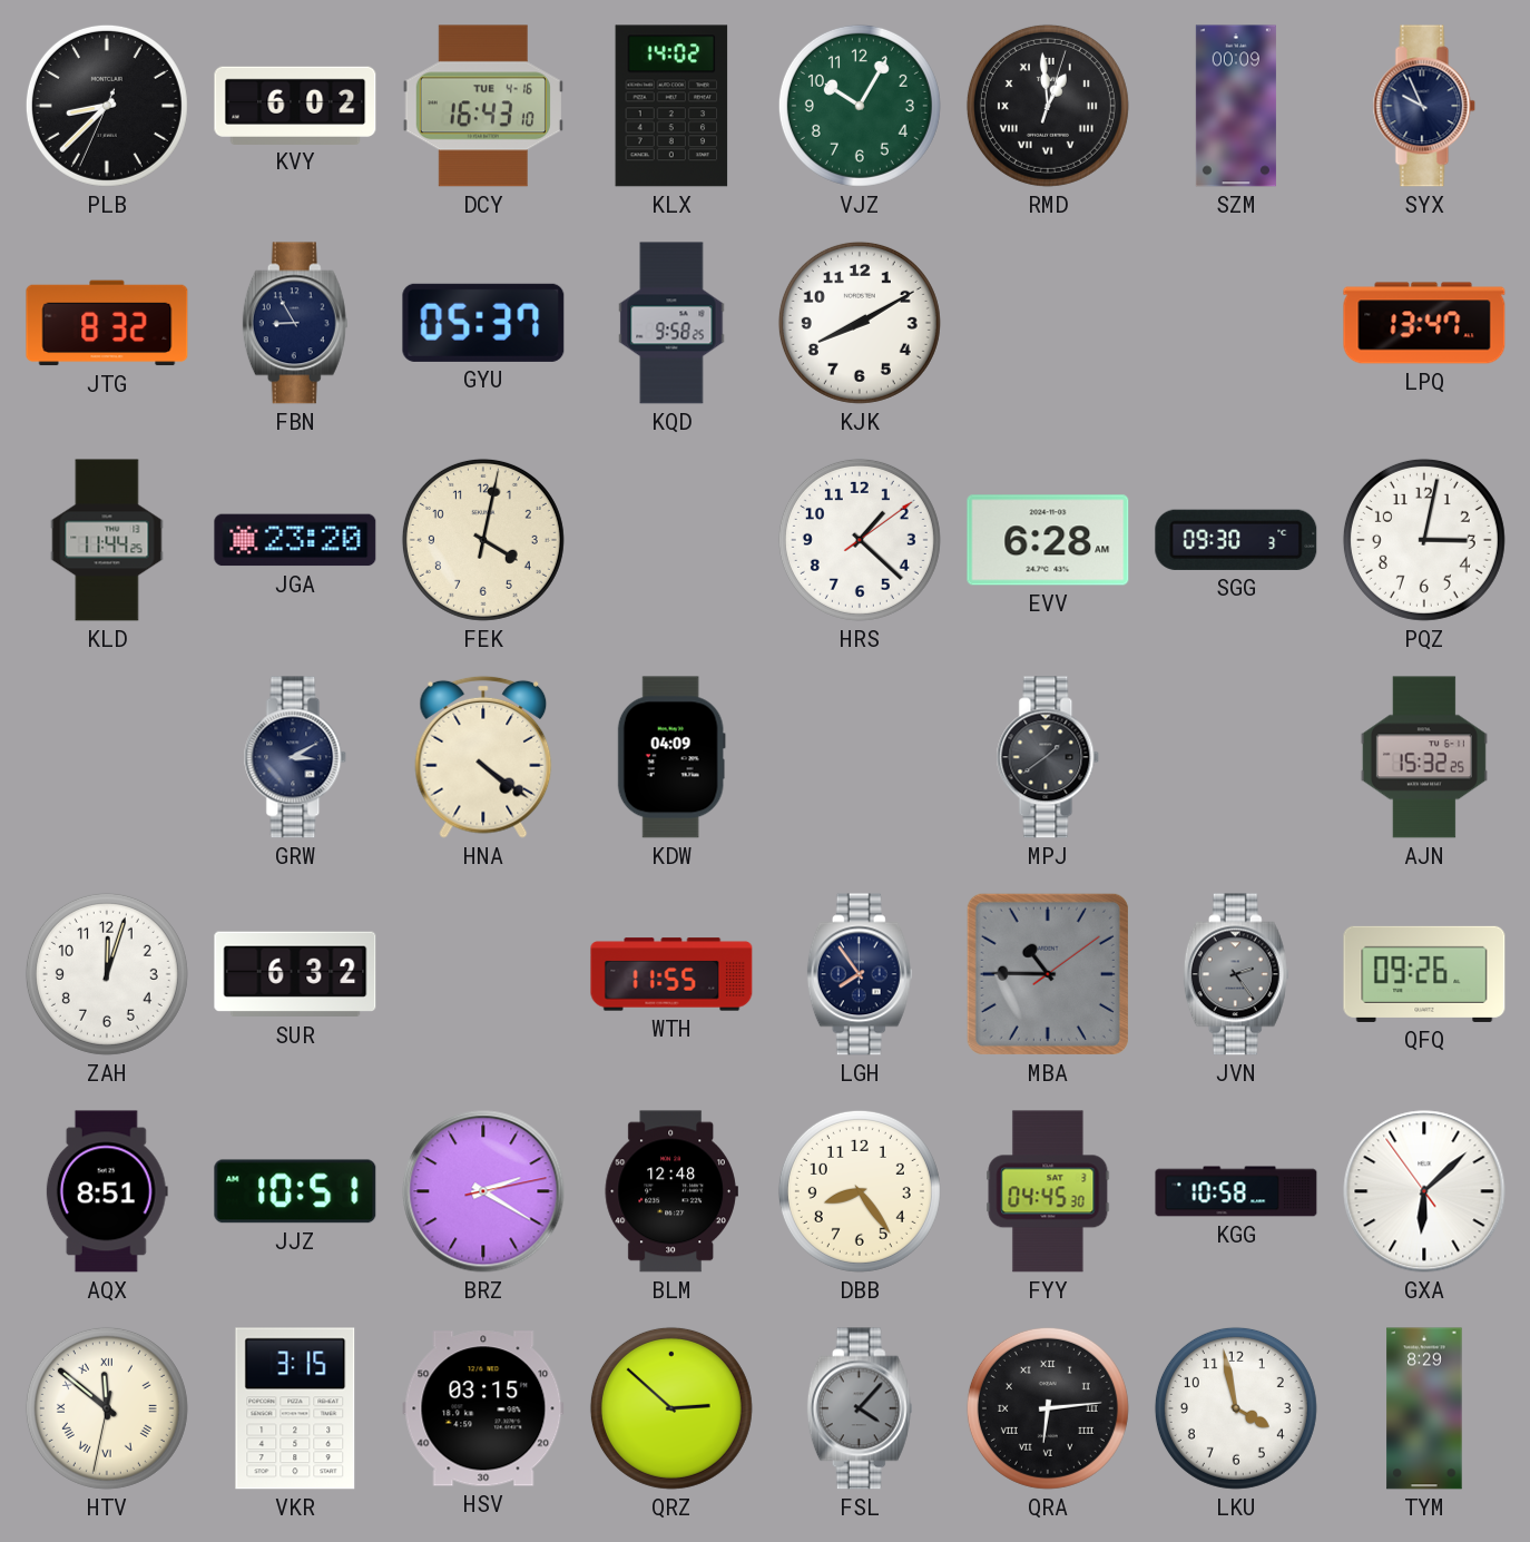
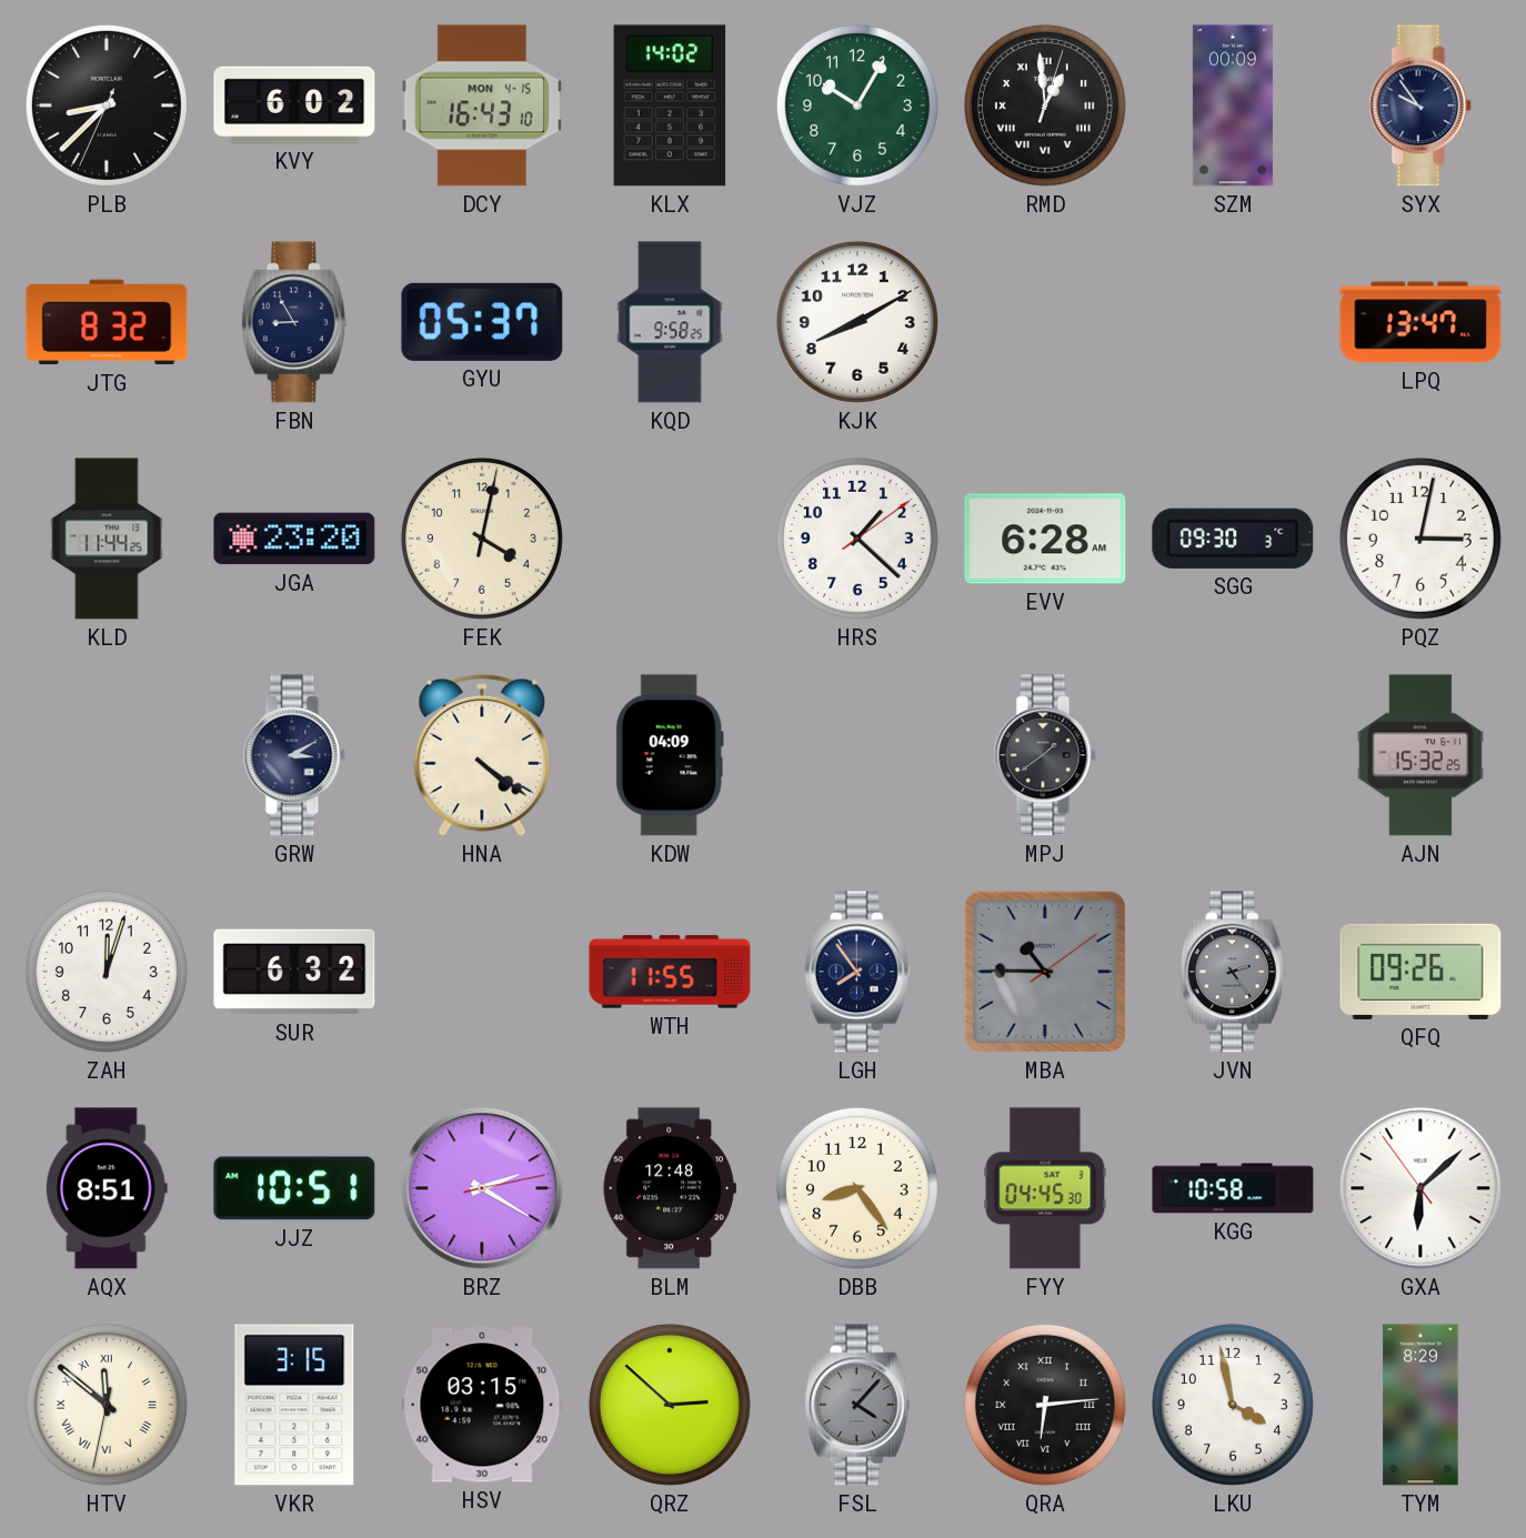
DCY date: TUE 4-16 -> MON 4-15
SYX: 9:56 -> 9:54
